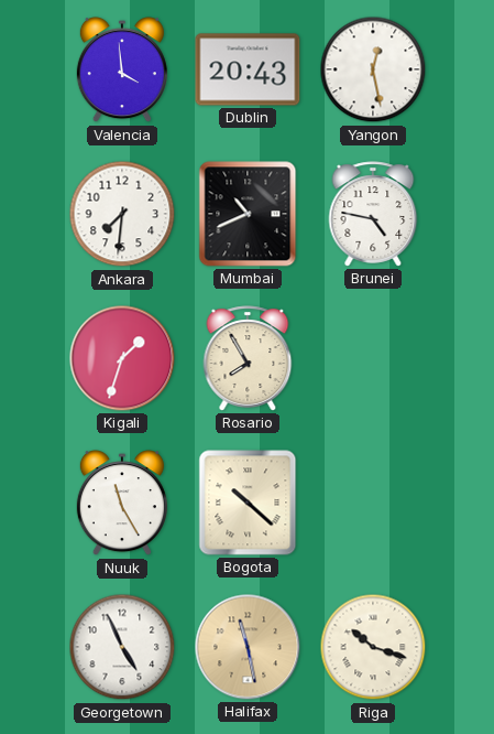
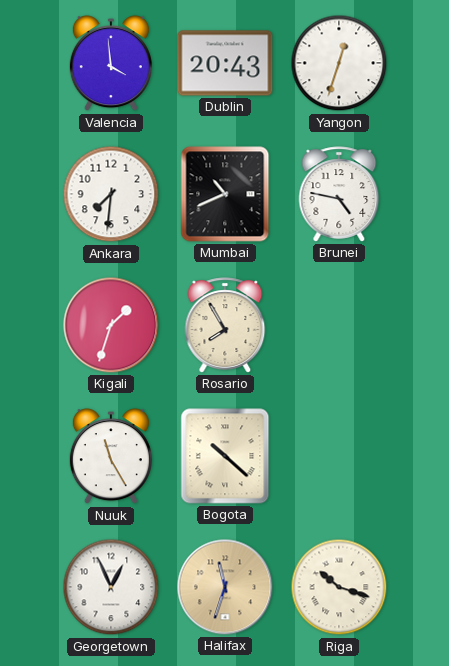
Yangon: 12:28 -> 12:33
Georgetown: 4:56 -> 12:56
Halifax: 11:28 -> 11:33
